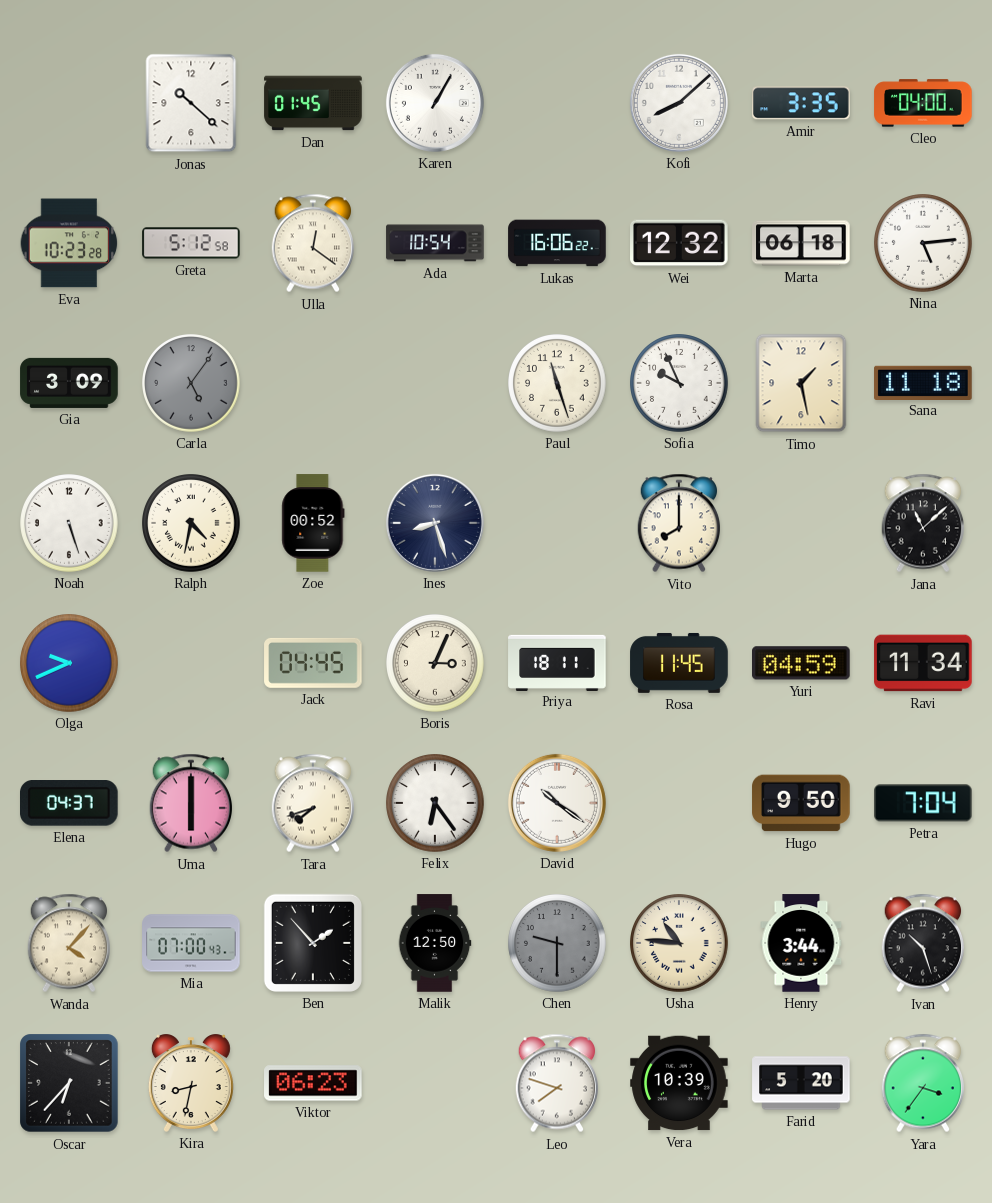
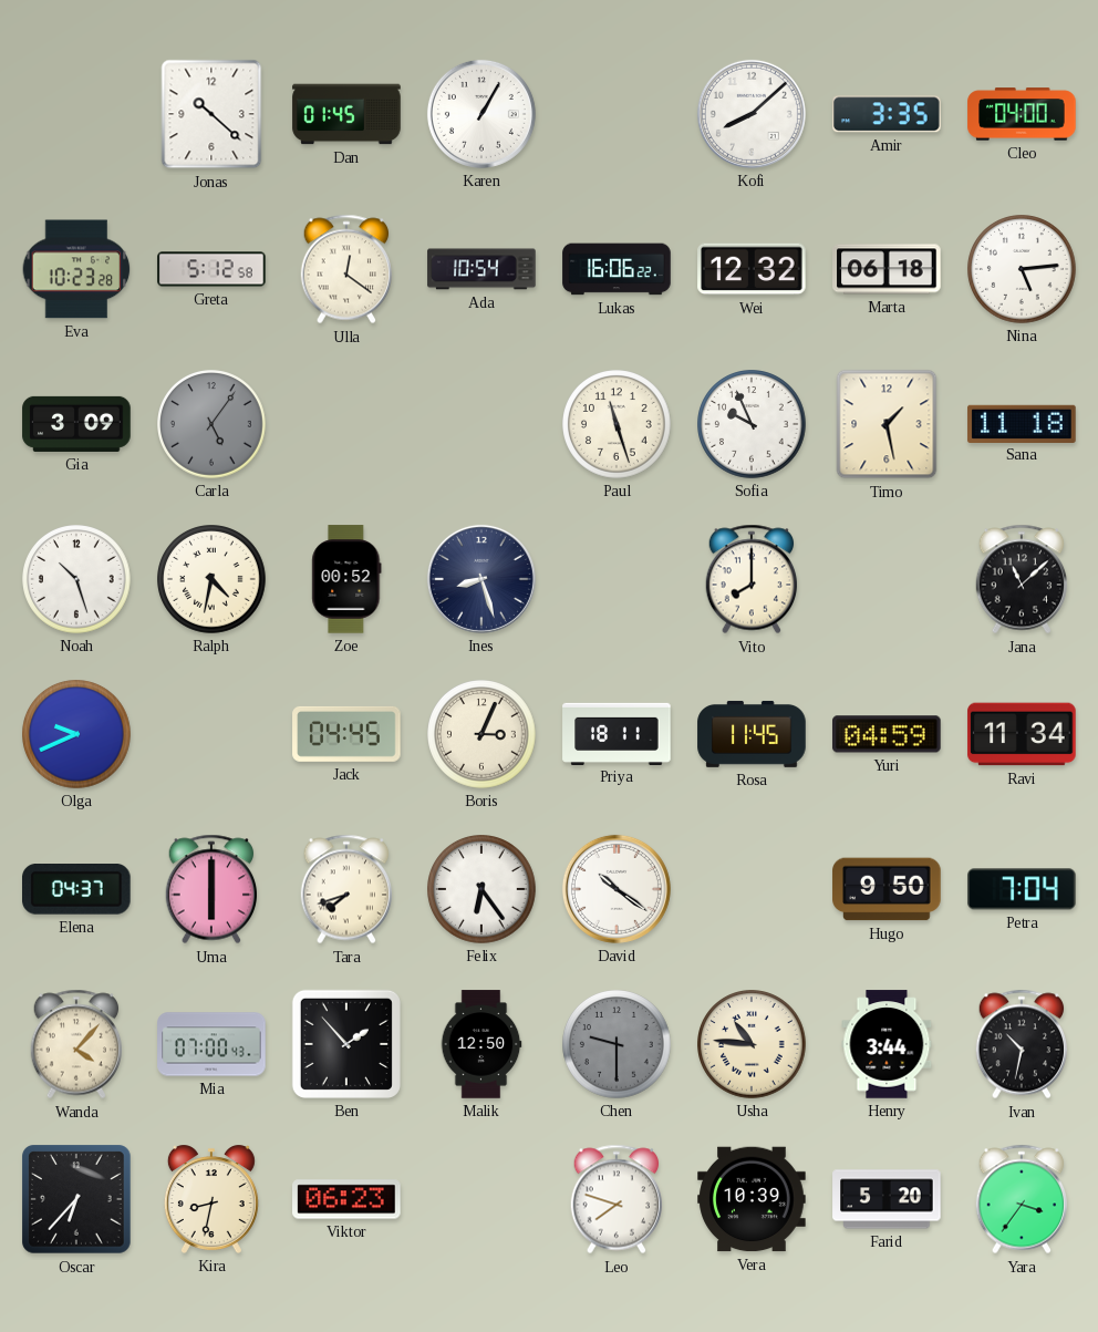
Noah: 5:27 -> 10:27
Ivan: 10:27 -> 10:32
